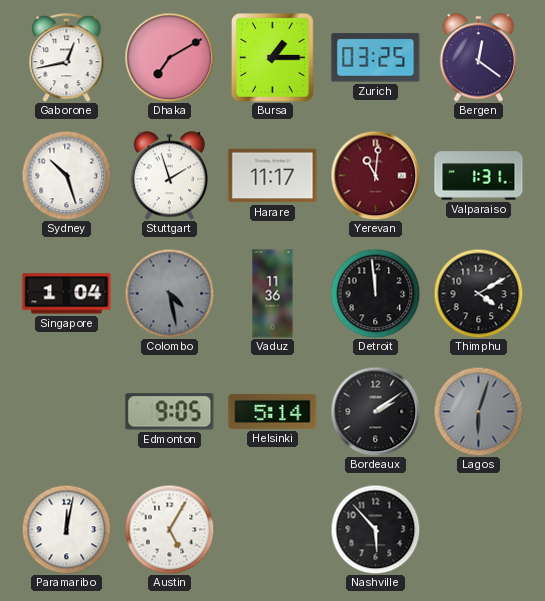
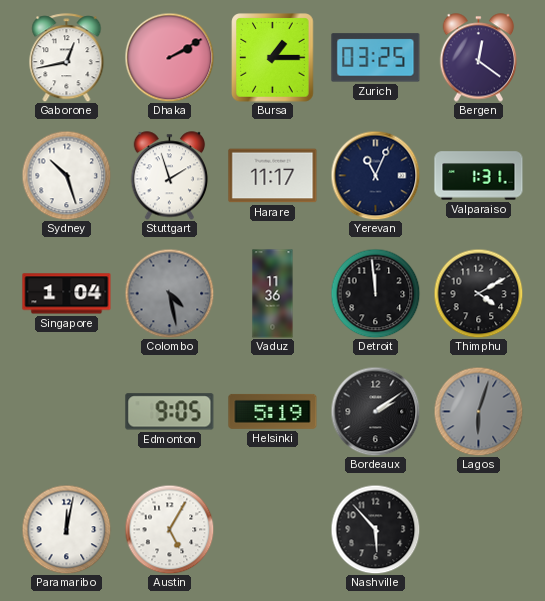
Dhaka: 7:10 -> 2:10
Yerevan: 11:01 -> 11:04
Yerevan dial: burgundy -> navy
Helsinki: 5:14 -> 5:19
